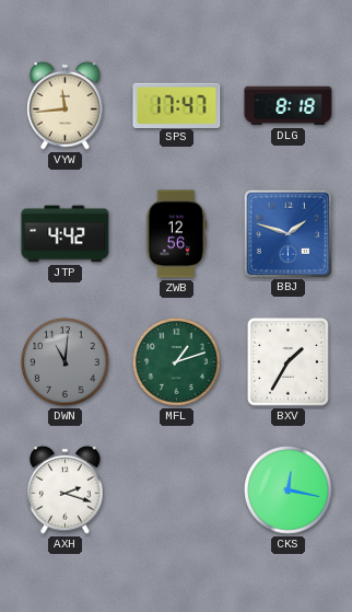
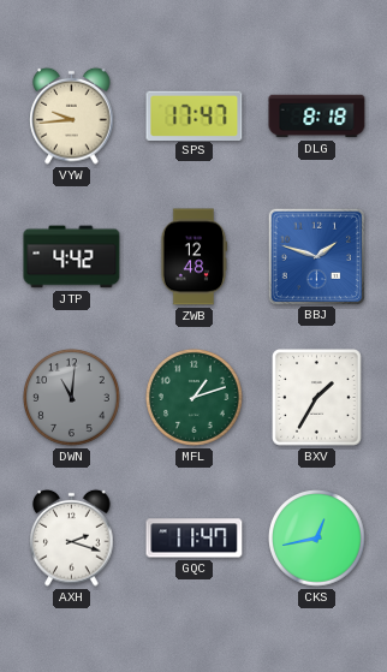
VYW: 11:44 -> 9:44
ZWB: 12:56 -> 12:48
GQC: none -> 11:47
CKS: 12:17 -> 12:43
